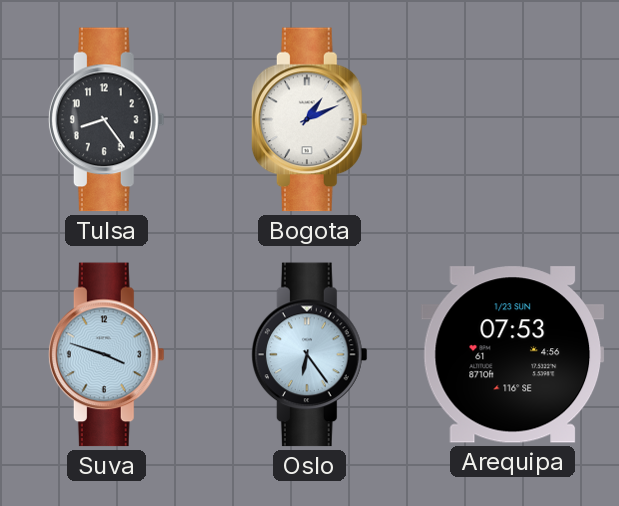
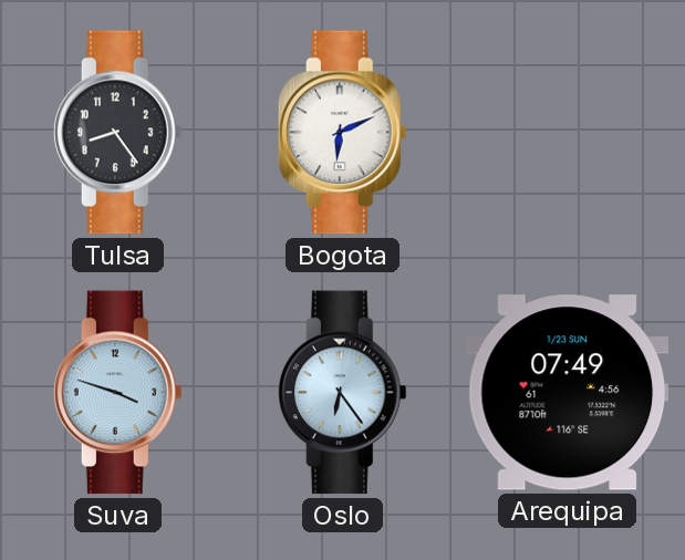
Bogota: 1:11 -> 6:11
Arequipa: 07:53 -> 07:49
